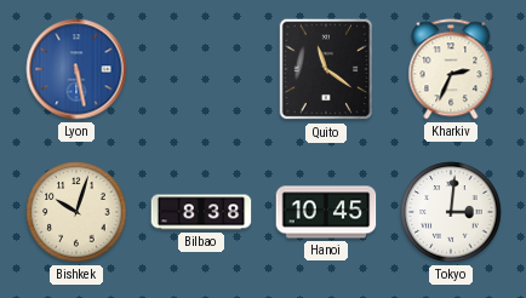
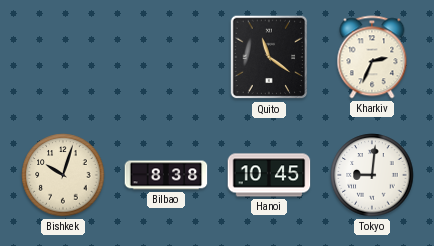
Lyon: 5:28 -> none
Tokyo: 3:01 -> 9:01
